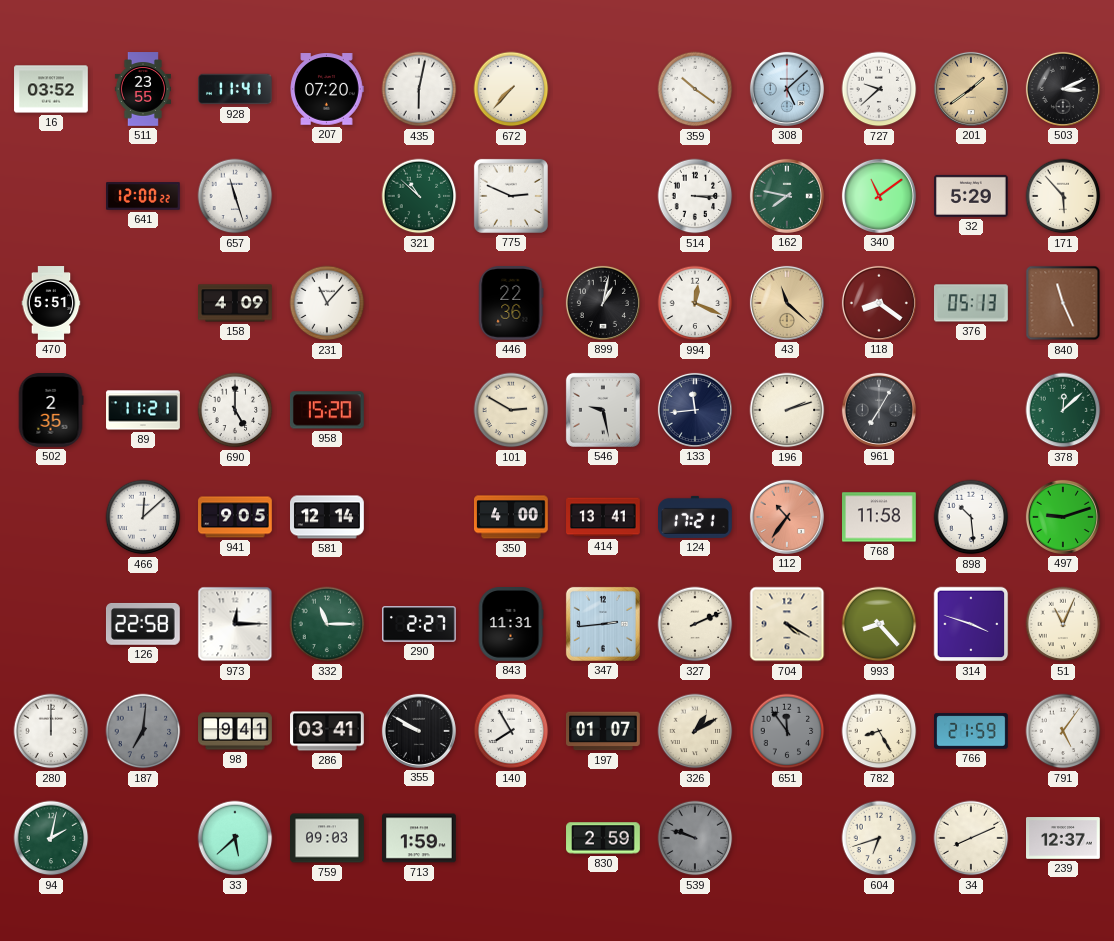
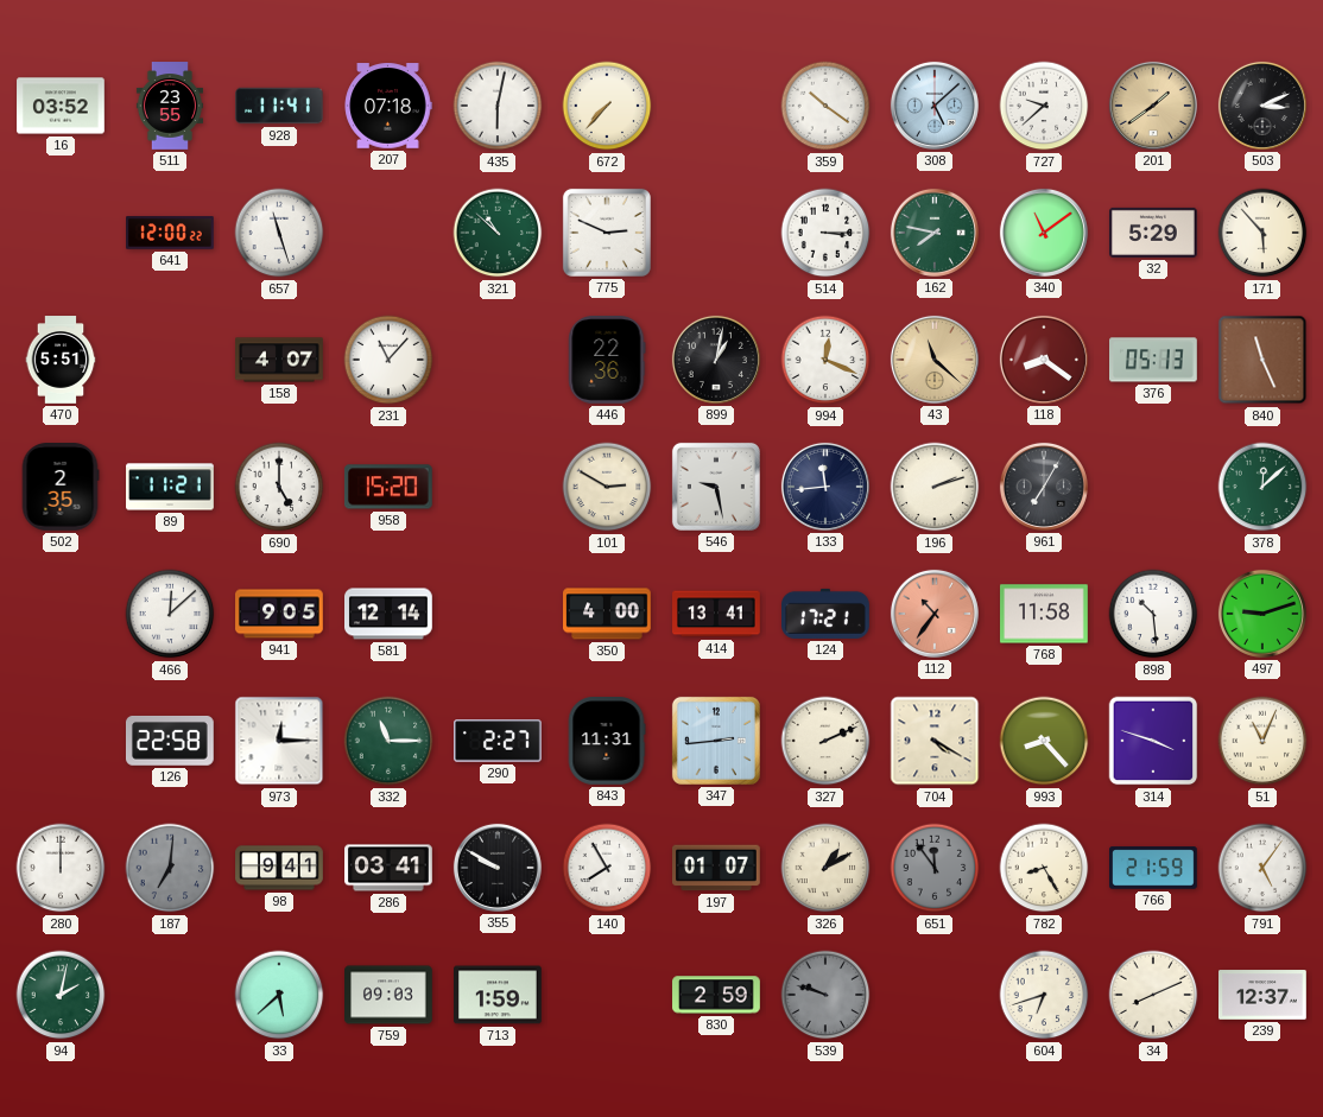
207: 07:20 -> 07:18
158: 4:09 -> 4:07
